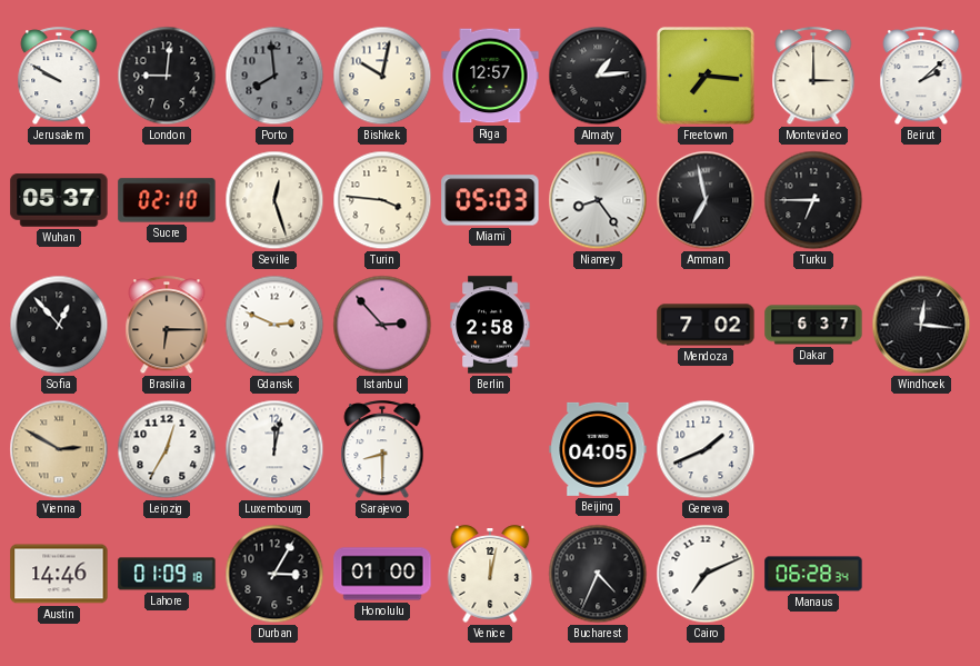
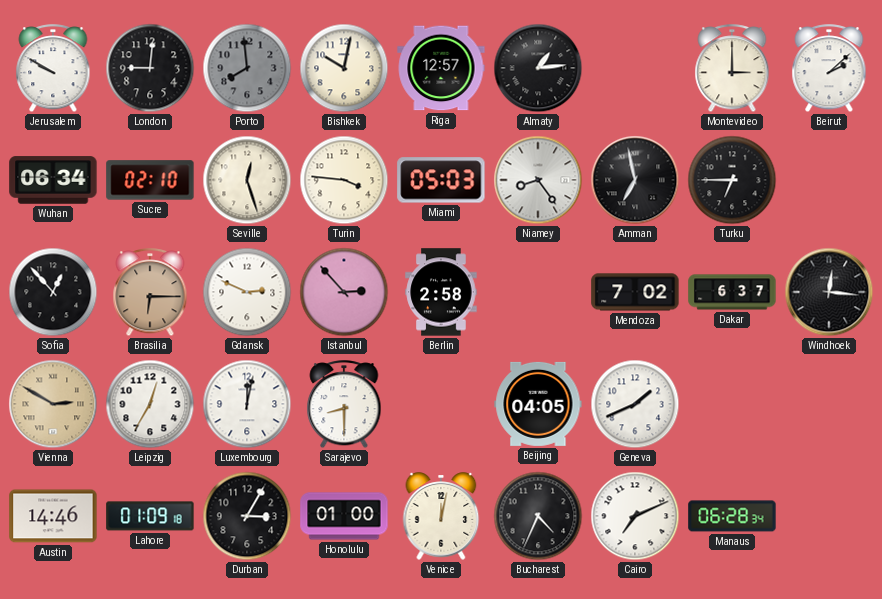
Freetown: 7:16 -> none
Wuhan: 05:37 -> 06:34
